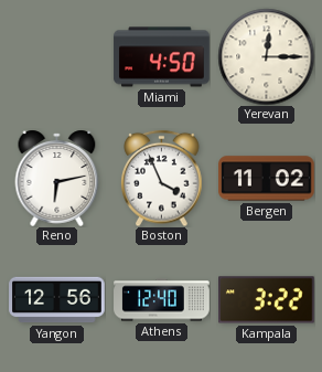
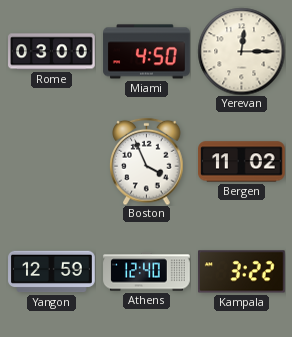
Rome: none -> 03:00
Reno: 6:13 -> none
Yangon: 12:56 -> 12:59
